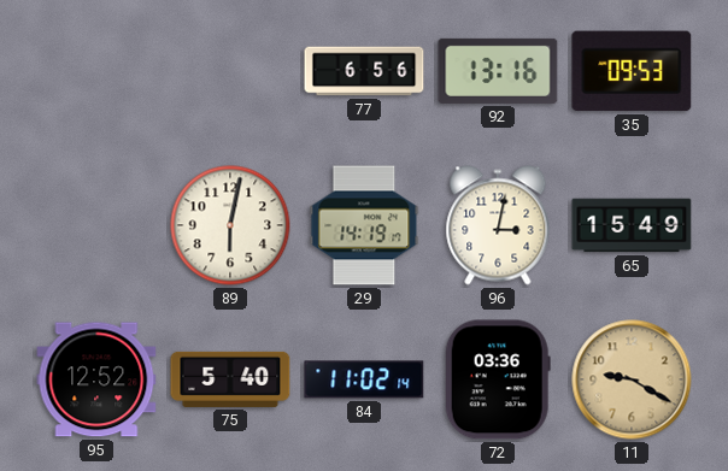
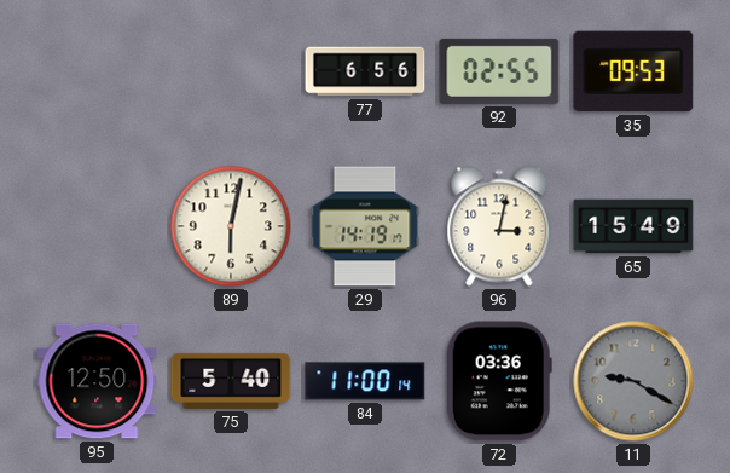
92: 13:16 -> 02:55
95: 12:52 -> 12:50
84: 11:02 -> 11:00
11 dial: champagne -> grey
